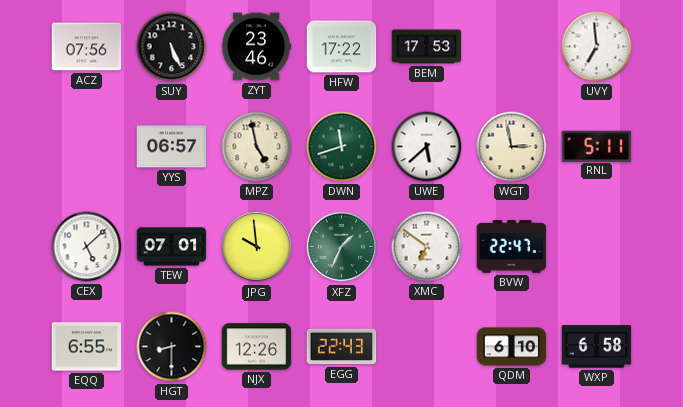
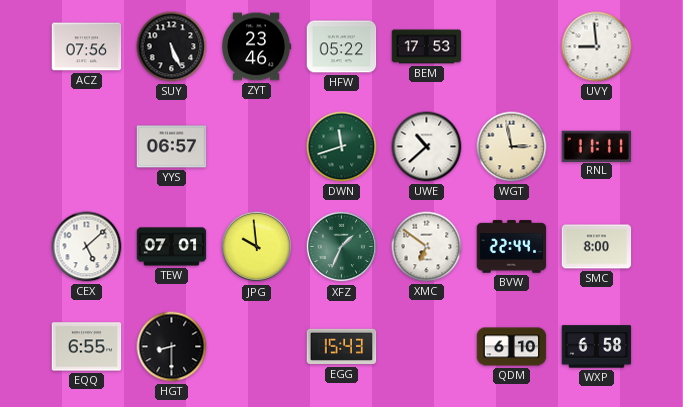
HFW: 17:22 -> 05:22
UVY: 6:59 -> 8:59
MPZ: 4:58 -> none
UWE: 5:38 -> 10:38
RNL: 5:11 -> 11:11
BVW: 22:47 -> 22:44
SMC: none -> 8:00
NJX: 12:26 -> none
EGG: 22:43 -> 15:43
